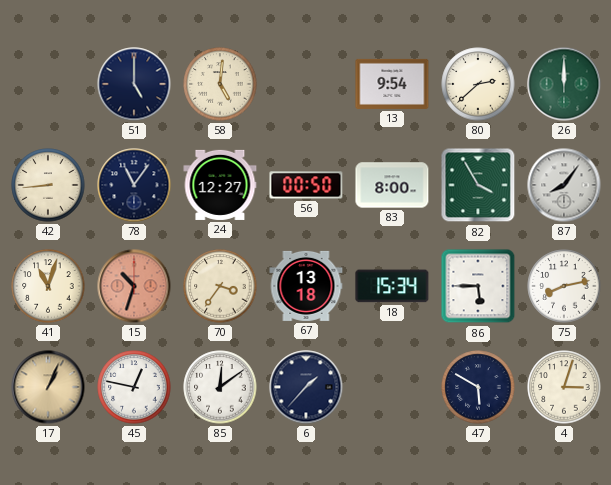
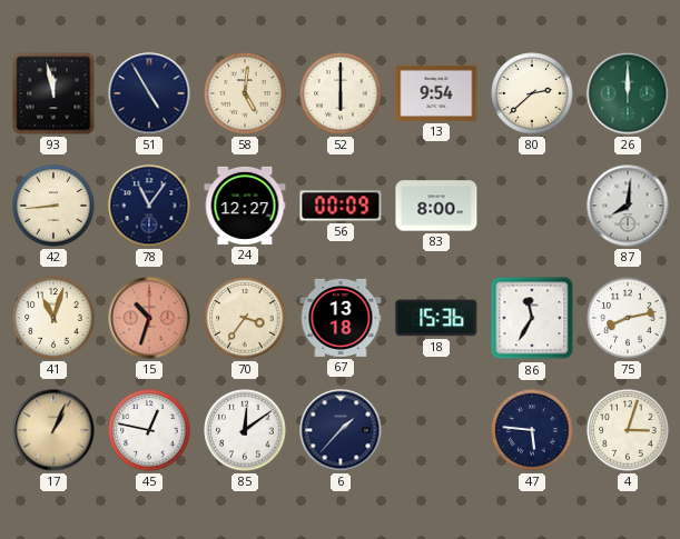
93: none -> 11:58
51: 5:00 -> 4:55
52: none -> 6:00
56: 00:50 -> 00:09
82: 3:55 -> none
87: 8:06 -> 8:01
18: 15:34 -> 15:36
86: 5:45 -> 11:35
47: 5:50 -> 5:46
